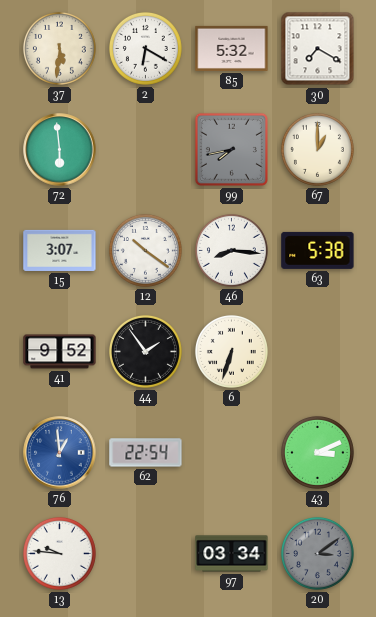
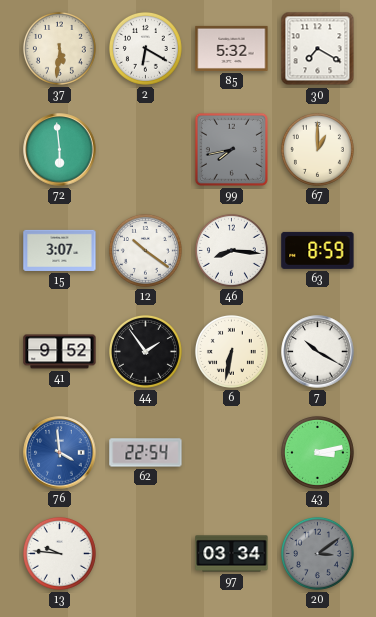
63: 5:38 -> 8:59
6: 6:33 -> 6:32
7: none -> 10:20
76: 12:59 -> 3:59
43: 3:11 -> 3:13
